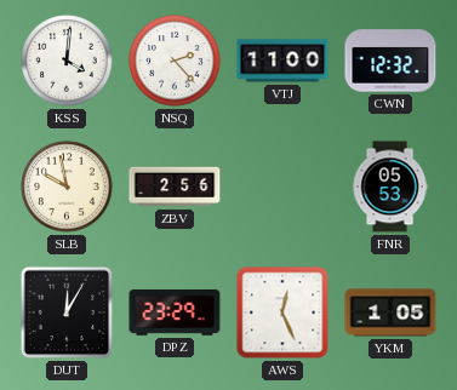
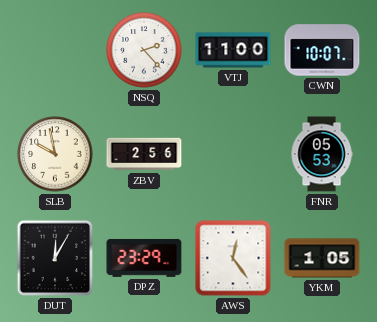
KSS: 4:01 -> none
CWN: 12:32 -> 10:07
AWS: 12:26 -> 12:24
